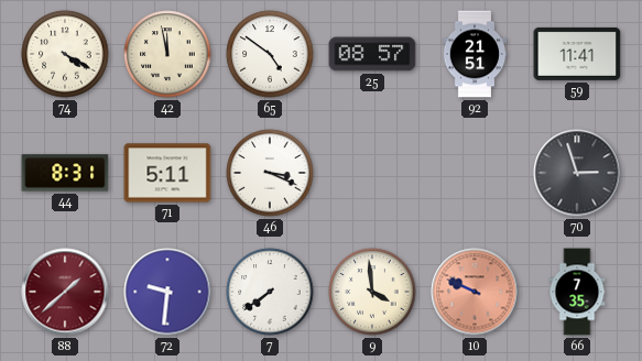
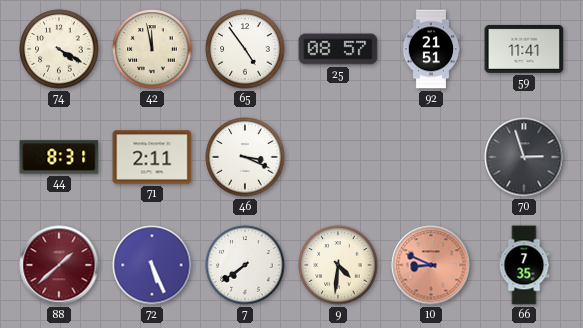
65: 4:51 -> 4:54
71: 5:11 -> 2:11
72: 9:31 -> 5:26
9: 3:59 -> 4:31
10: 9:49 -> 8:49
